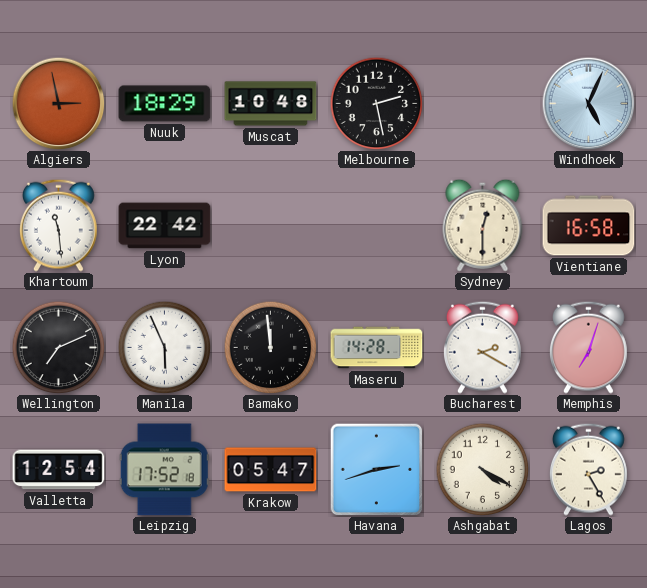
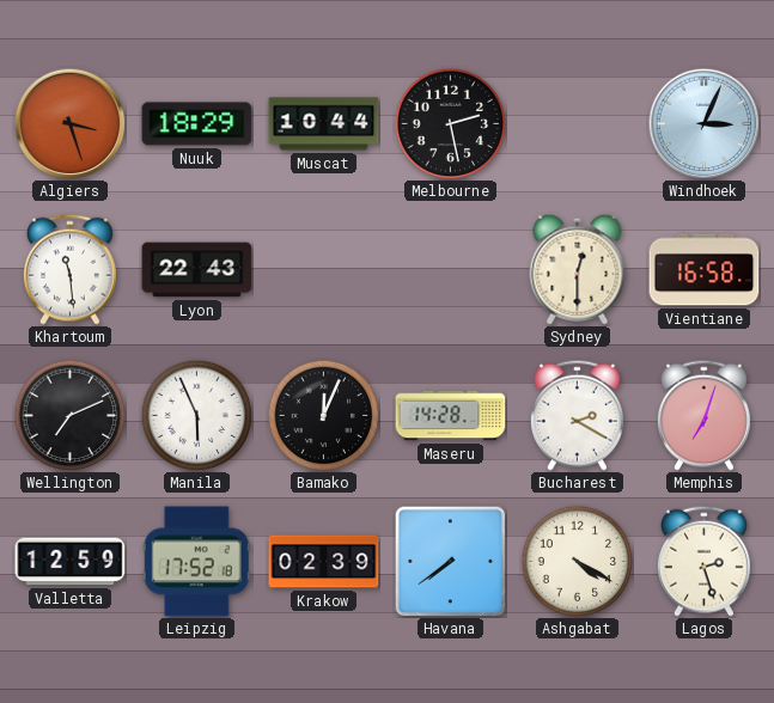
Algiers: 2:58 -> 3:27
Muscat: 10:48 -> 10:44
Windhoek: 5:04 -> 3:04
Lyon: 22:42 -> 22:43
Bamako: 11:59 -> 12:04
Valletta: 12:54 -> 12:59
Krakow: 05:47 -> 02:39
Havana: 2:42 -> 7:39
Lagos: 2:25 -> 2:27
